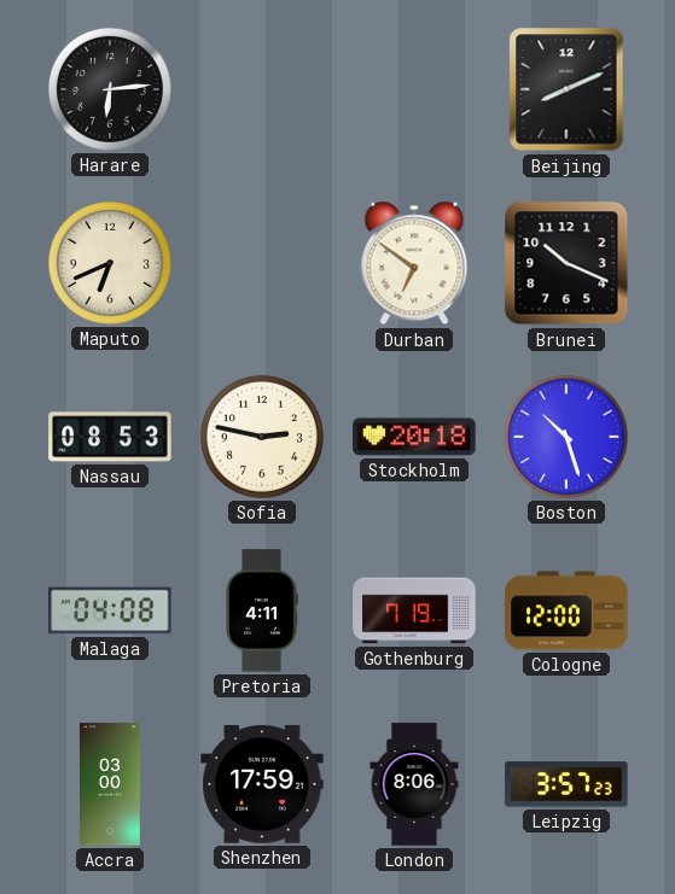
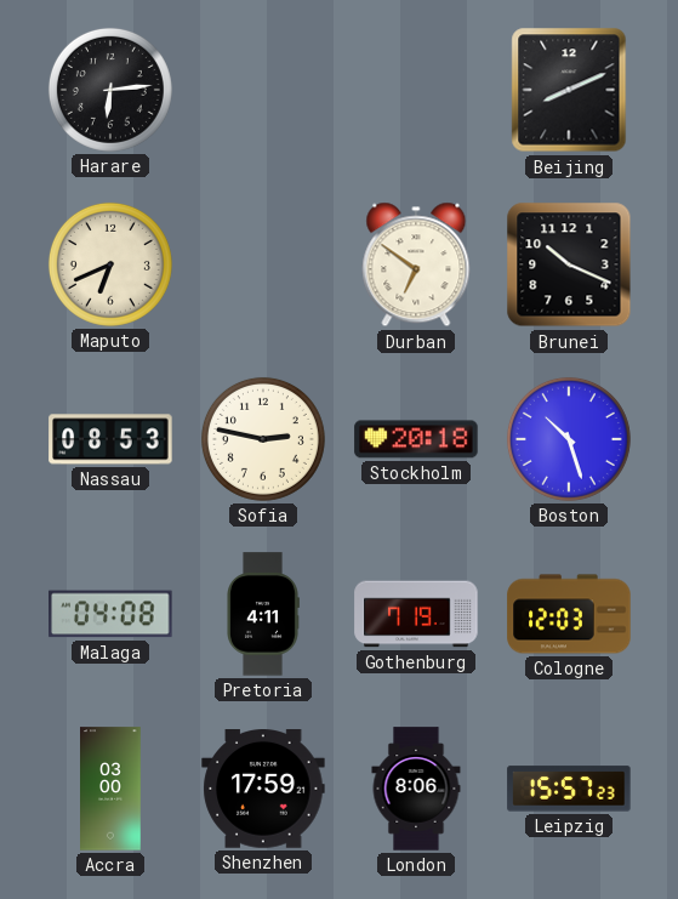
Cologne: 12:00 -> 12:03
Leipzig: 3:57 -> 15:57
